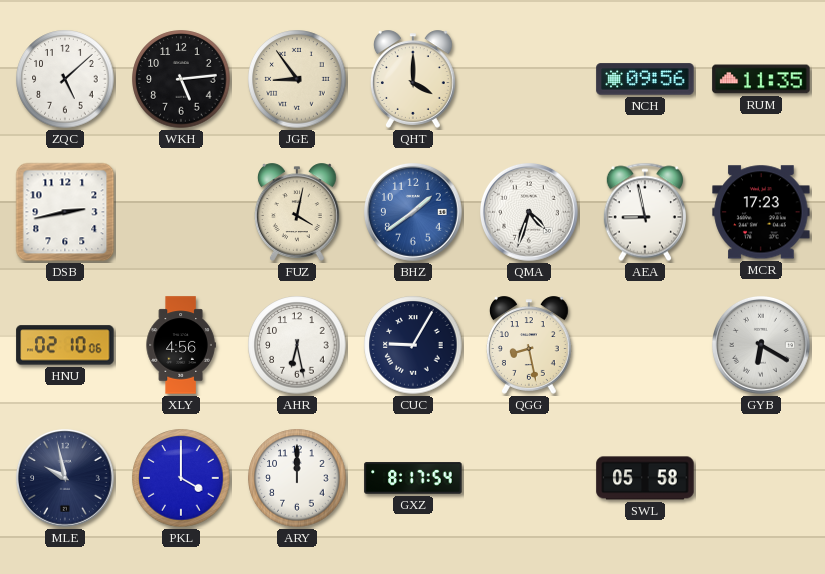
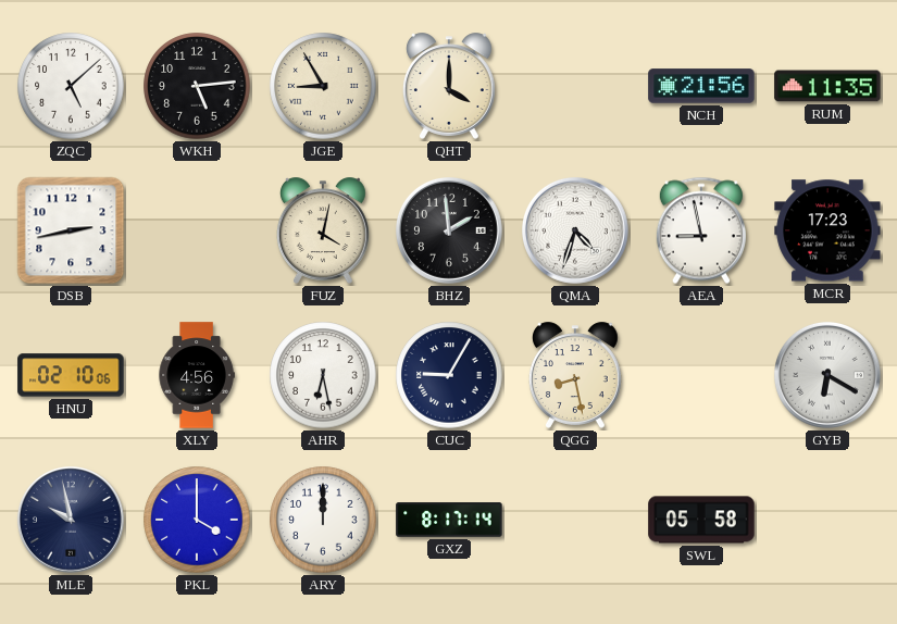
JGE: 8:54 -> 8:55
NCH: 09:56 -> 21:56
BHZ: 1:39 -> 1:59
BHZ dial: blue -> black
GXZ: 8:17:54 -> 8:17:14
